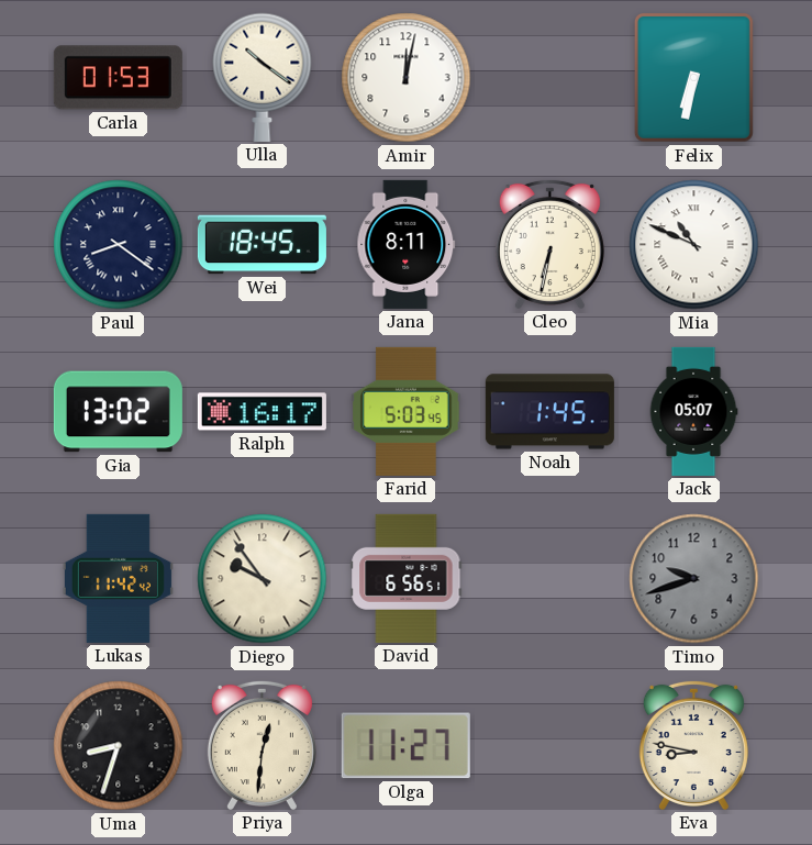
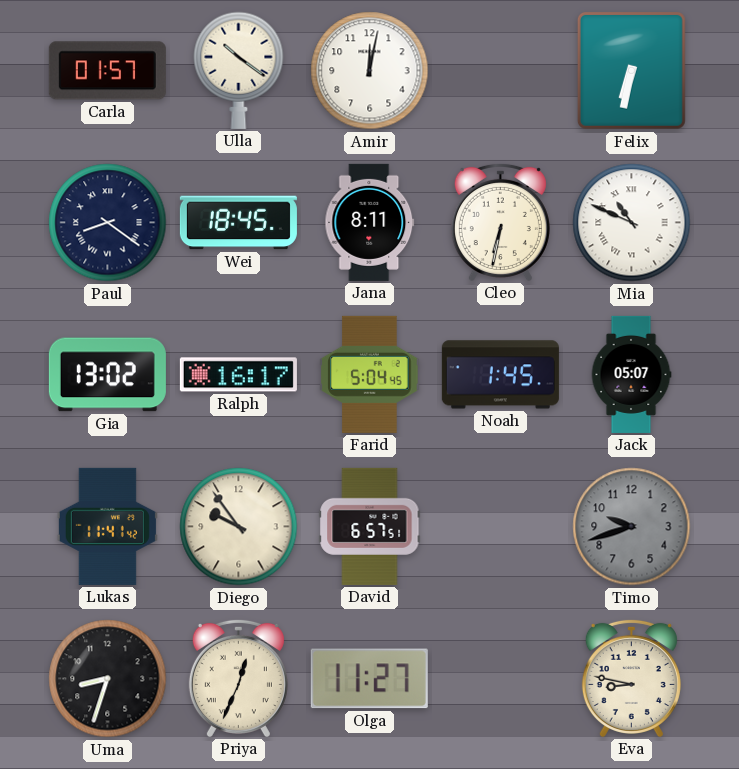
Carla: 01:53 -> 01:57
Farid: 5:03 -> 5:04
Lukas: 11:42 -> 11:41
David: 6:56 -> 6:57
Priya: 12:31 -> 12:34
